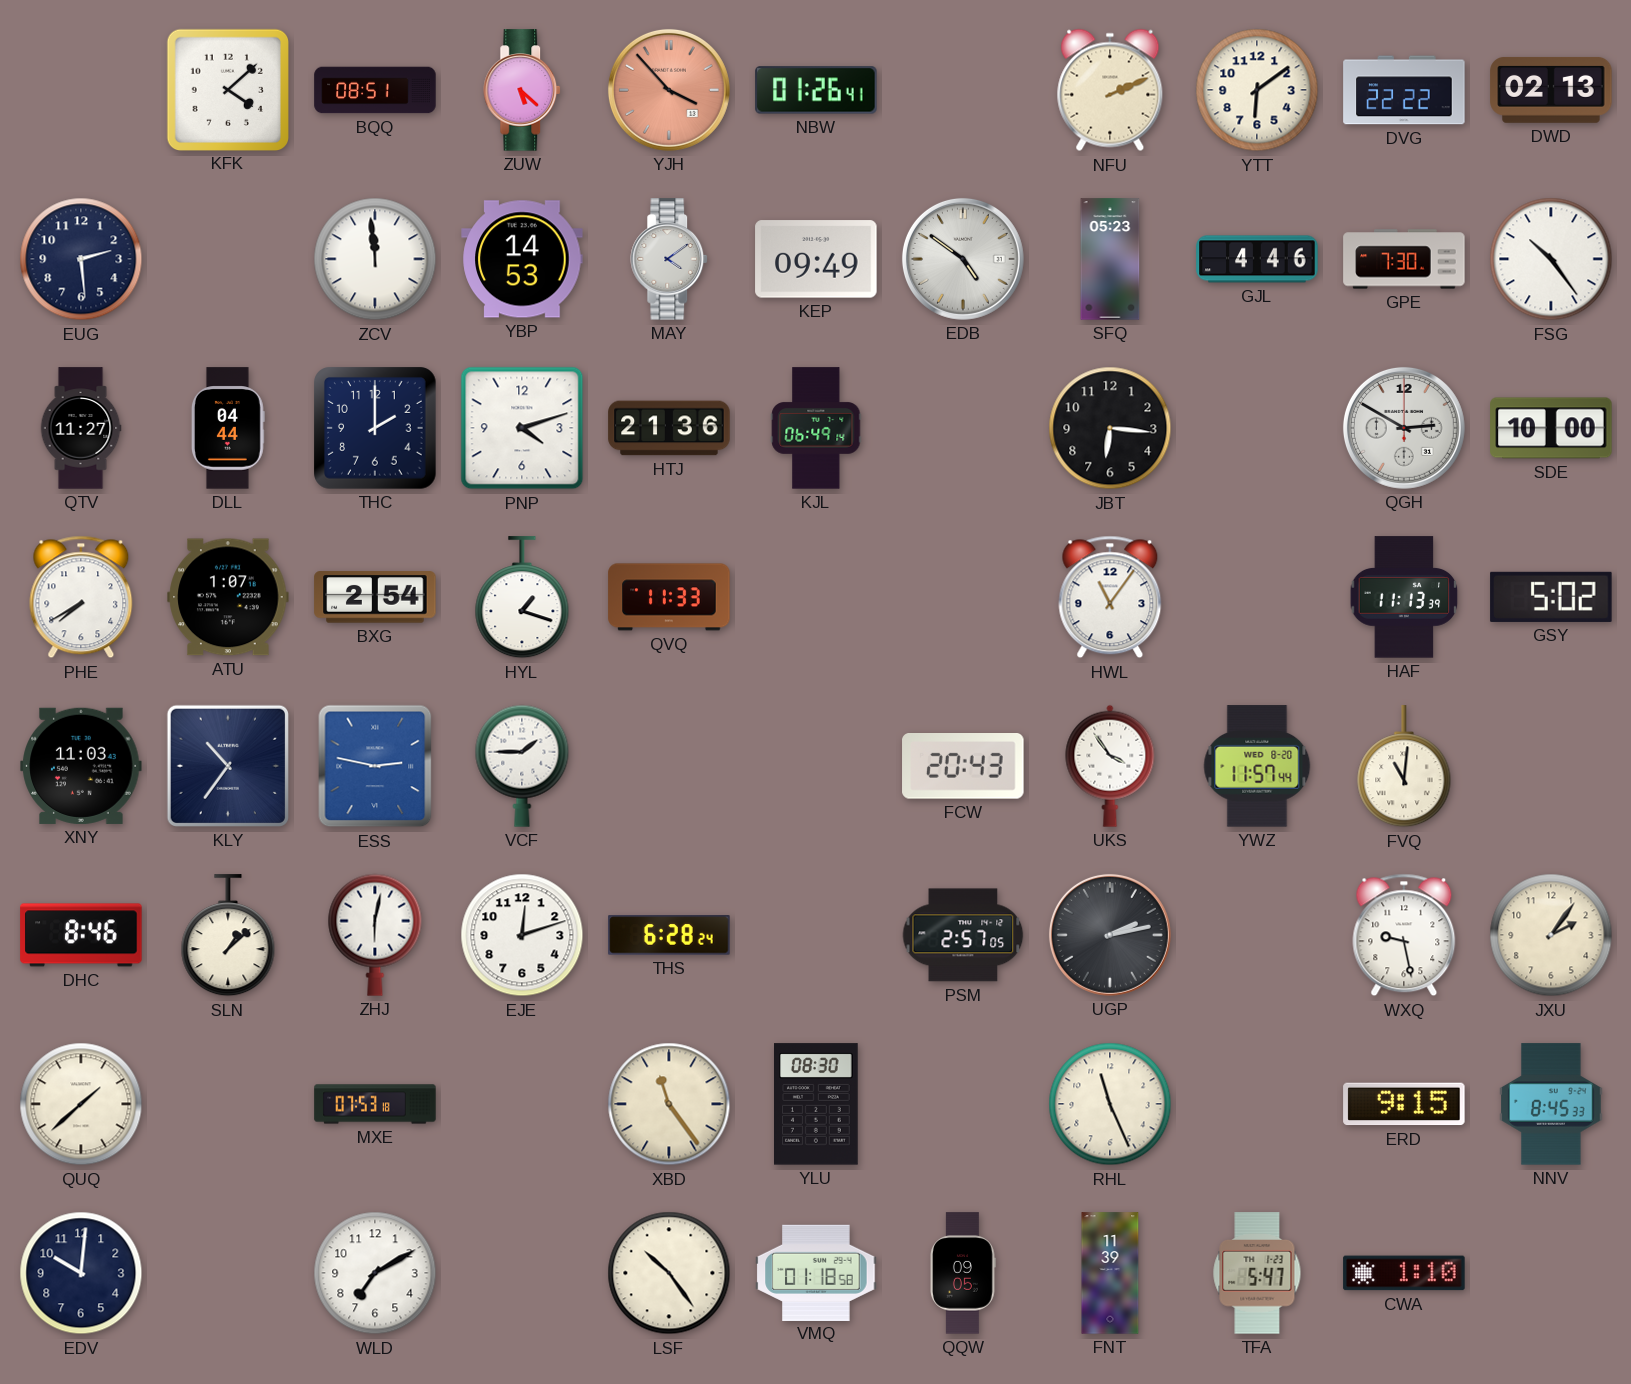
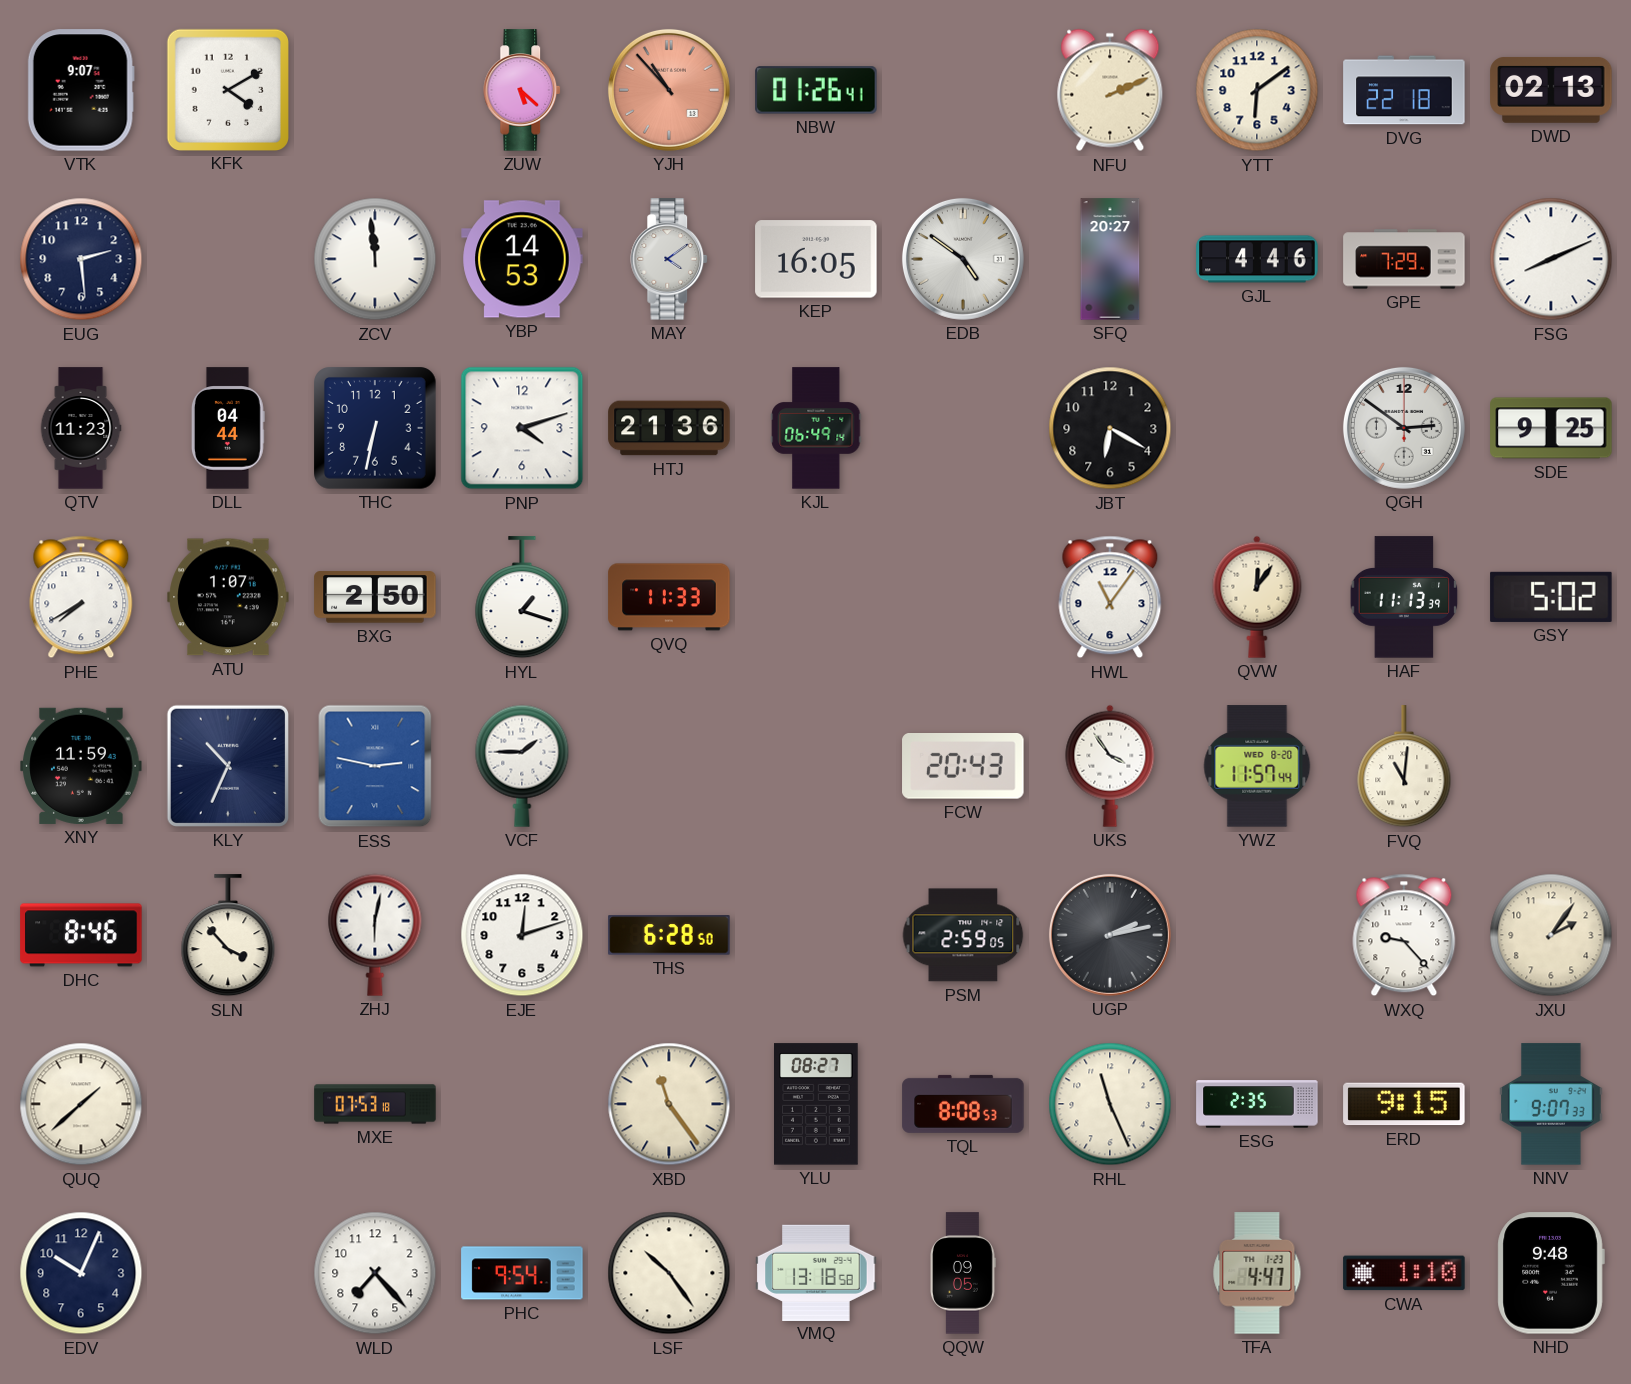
VTK: none -> 9:07
KFK: 4:08 -> 4:10
BQQ: 08:51 -> none
YJH: 3:53 -> 10:53
DVG: 22:22 -> 22:18
KEP: 09:49 -> 16:05
SFQ: 05:23 -> 20:27
GPE: 7:30 -> 7:29
FSG: 10:24 -> 8:11
QTV: 11:27 -> 11:23
THC: 2:00 -> 6:32
JBT: 6:16 -> 6:20
QGH: 2:50 -> 2:51
SDE: 10:00 -> 9:25
BXG: 2:54 -> 2:50
QVW: none -> 12:06
XNY: 11:03 -> 11:59
KLY: 10:36 -> 10:34
SLN: 1:08 -> 3:53
THS: 6:28:24 -> 6:28:50
PSM: 2:57 -> 2:59
WXQ: 9:28 -> 9:23
YLU: 08:30 -> 08:27
TQL: none -> 8:08
ESG: none -> 2:35
NNV: 8:45 -> 9:07
EDV: 10:01 -> 10:04
WLD: 7:10 -> 7:23
PHC: none -> 9:54
VMQ: 01:18 -> 13:18
FNT: 11:39 -> none
TFA: 5:47 -> 4:47
NHD: none -> 9:48
